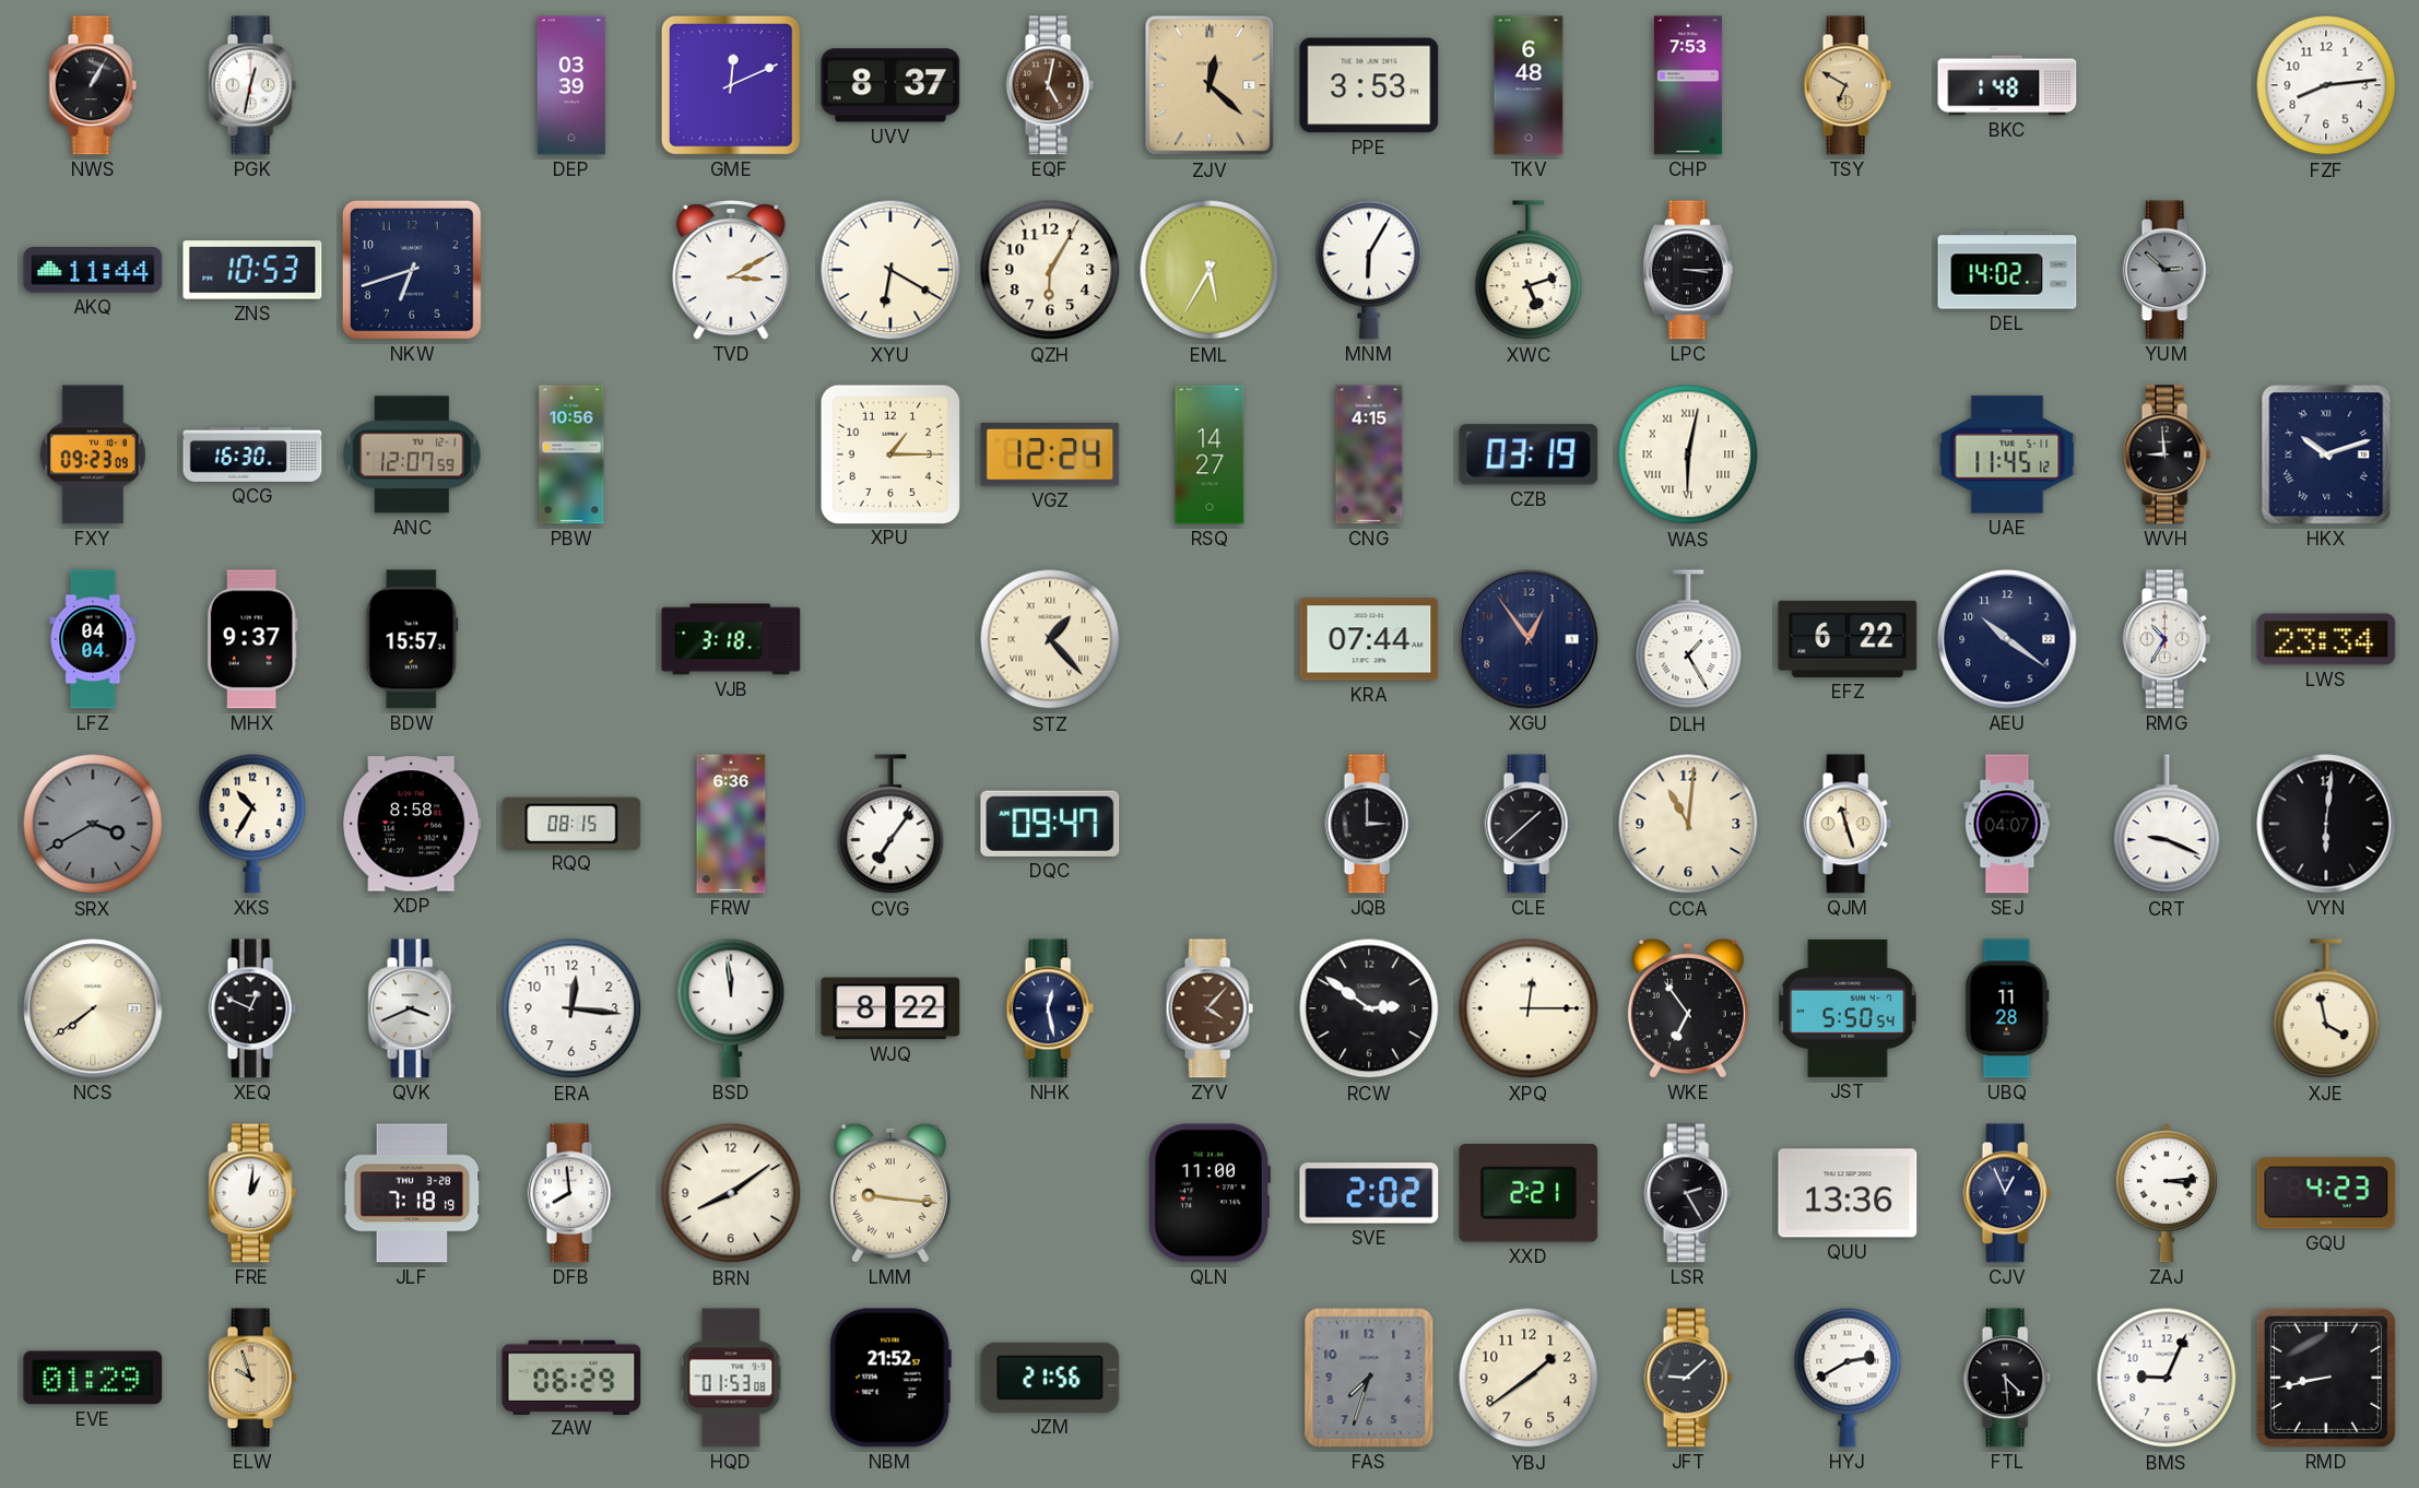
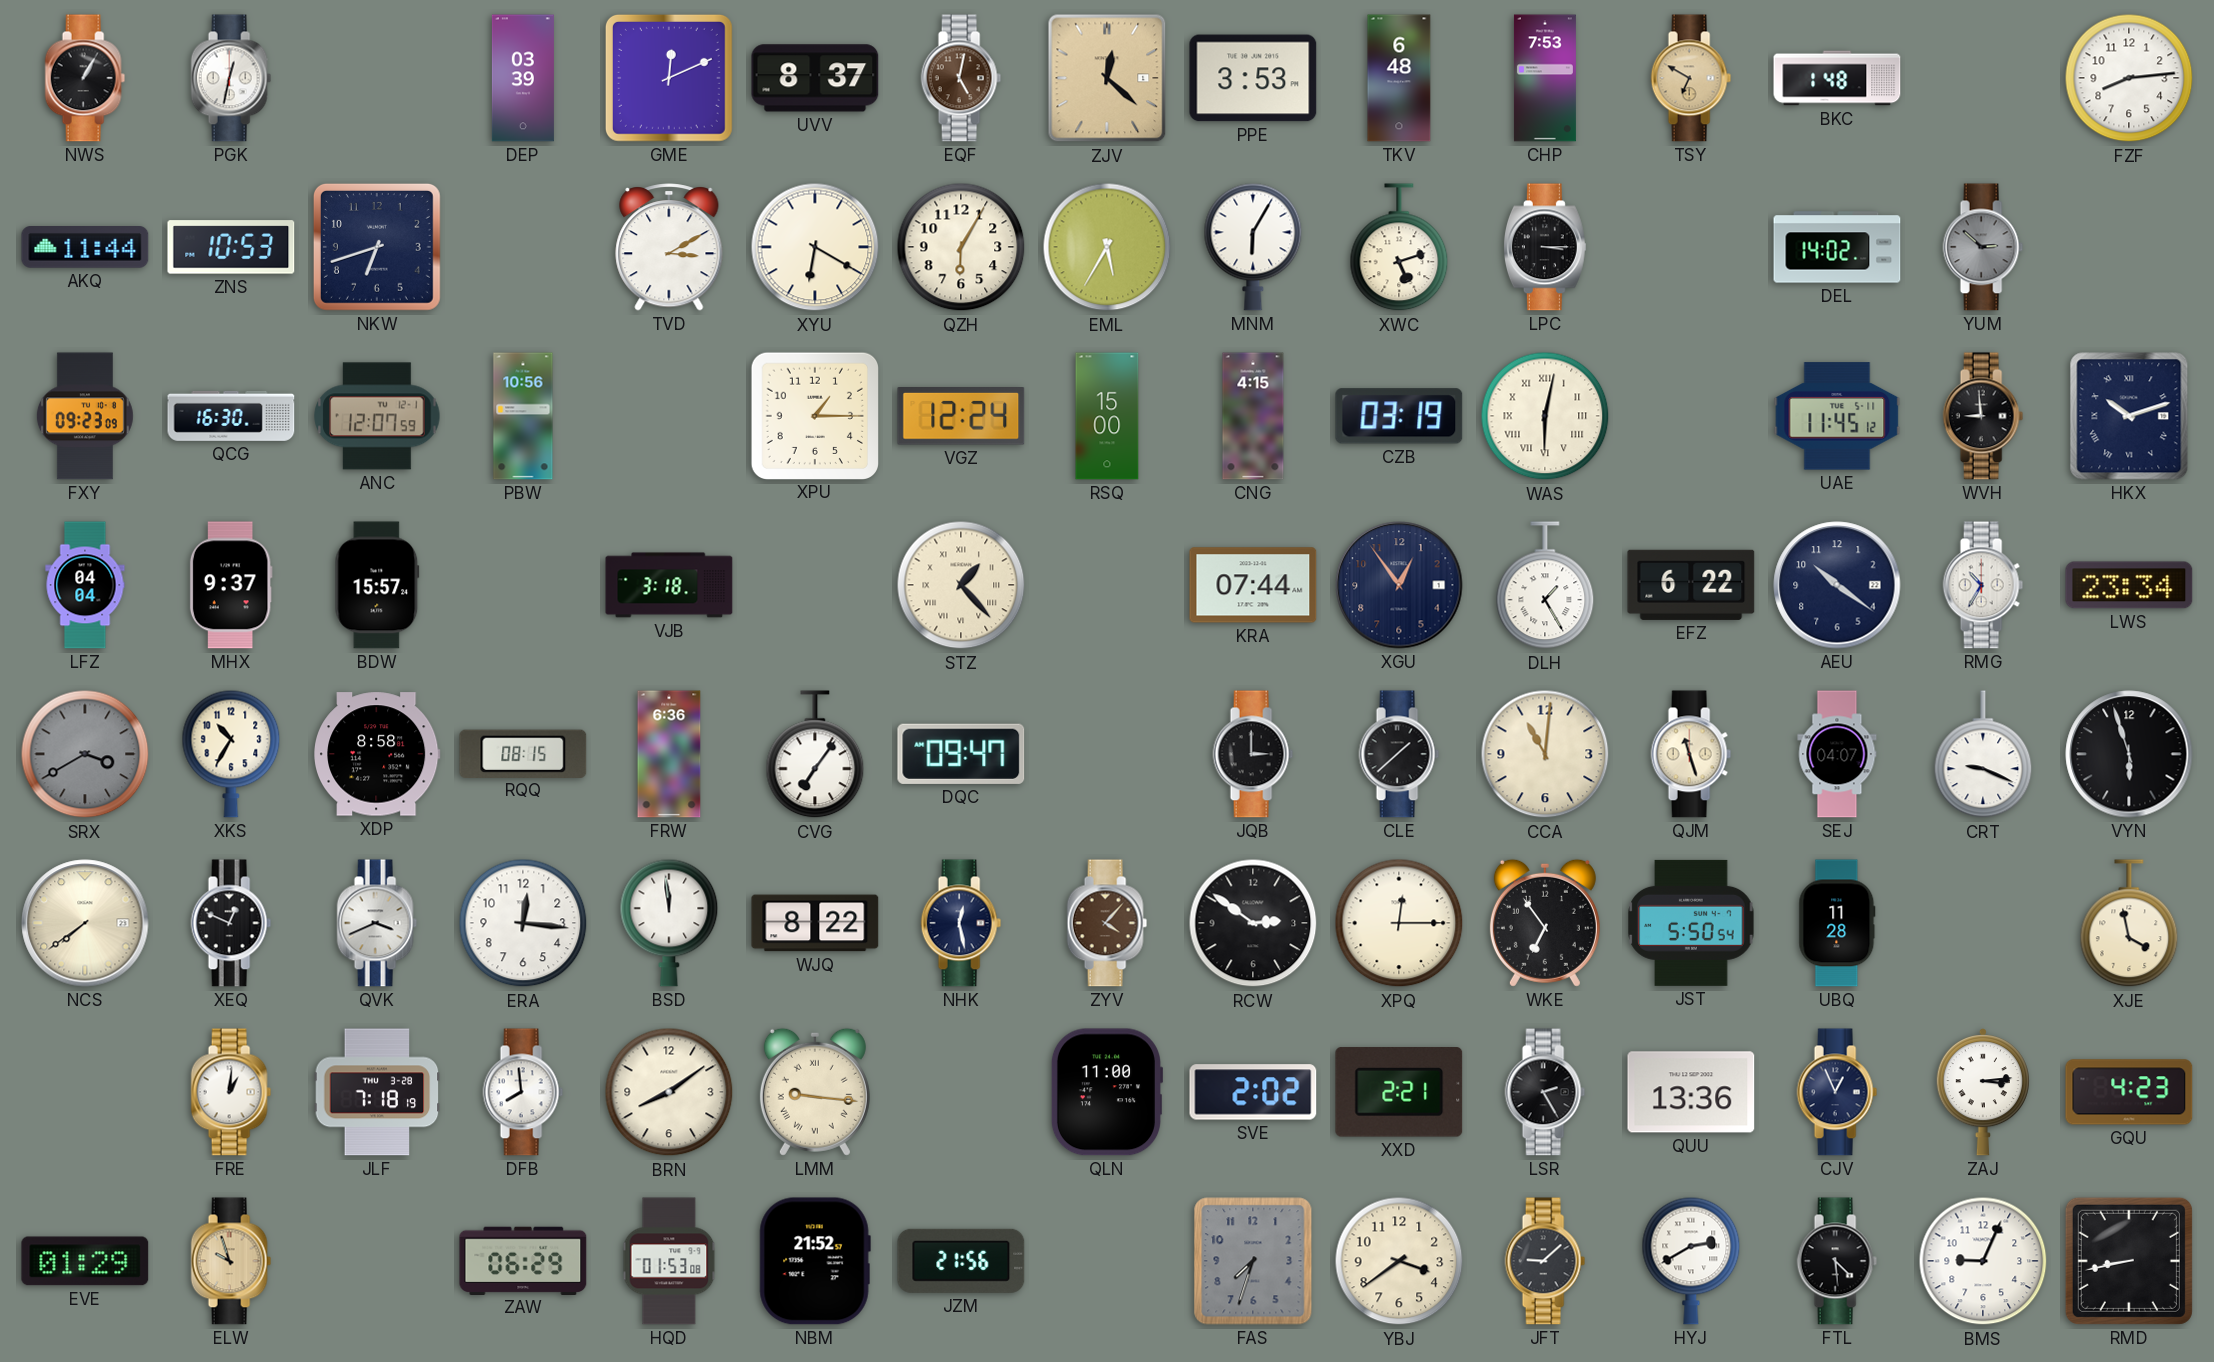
RSQ: 14:27 -> 15:00
VYN: 6:01 -> 5:57
YBJ: 1:39 -> 3:39
